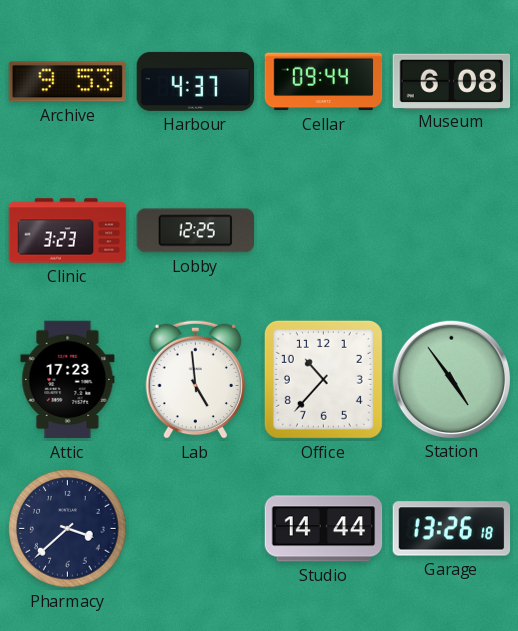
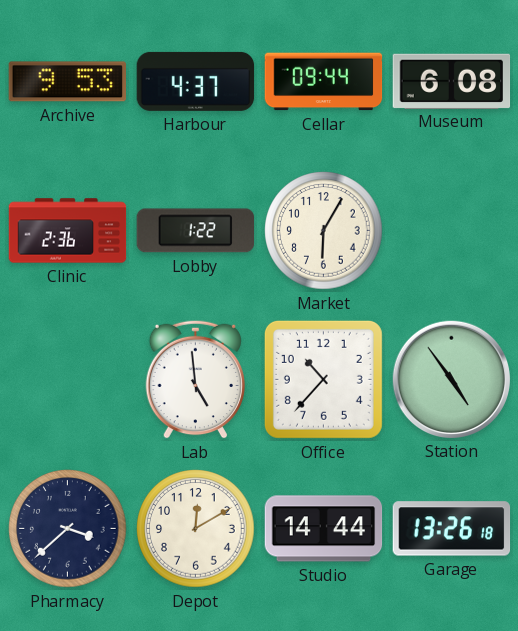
Clinic: 3:23 -> 2:36
Lobby: 12:25 -> 1:22
Market: none -> 6:05
Attic: 17:23 -> none
Depot: none -> 12:10
